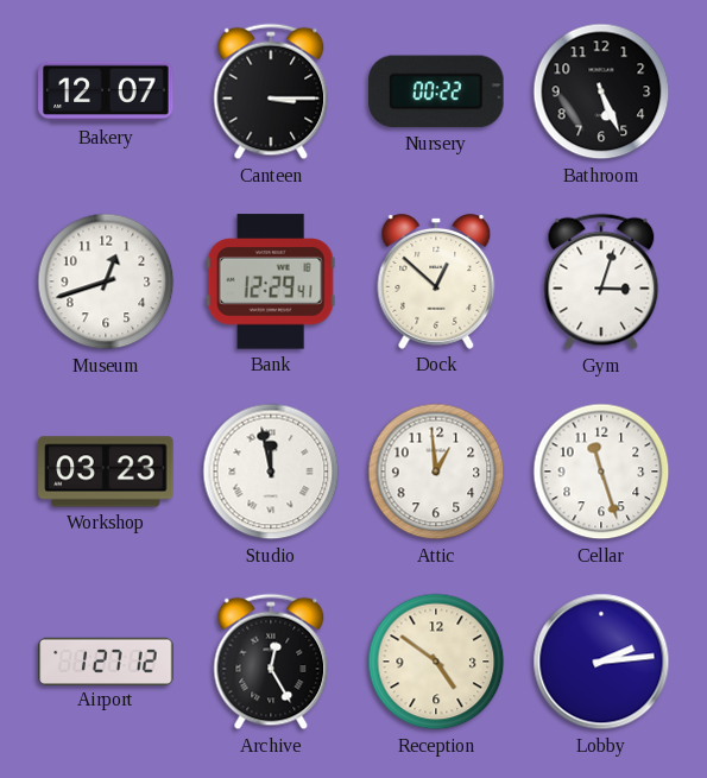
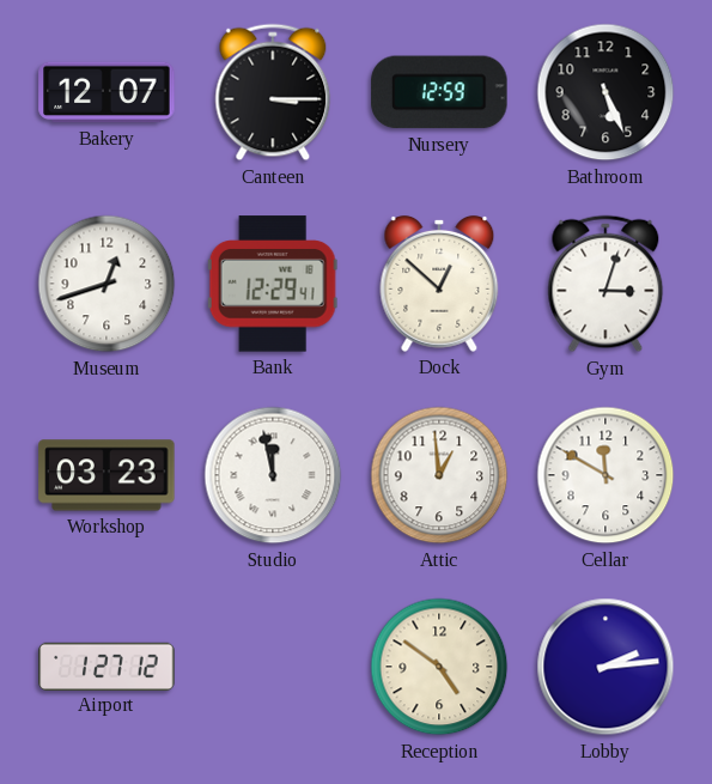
Nursery: 00:22 -> 12:59
Cellar: 11:27 -> 11:50
Archive: 12:25 -> none
